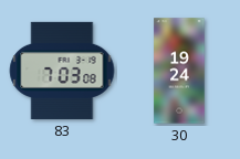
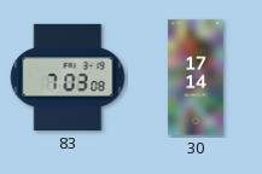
30: 19:24 -> 17:14
